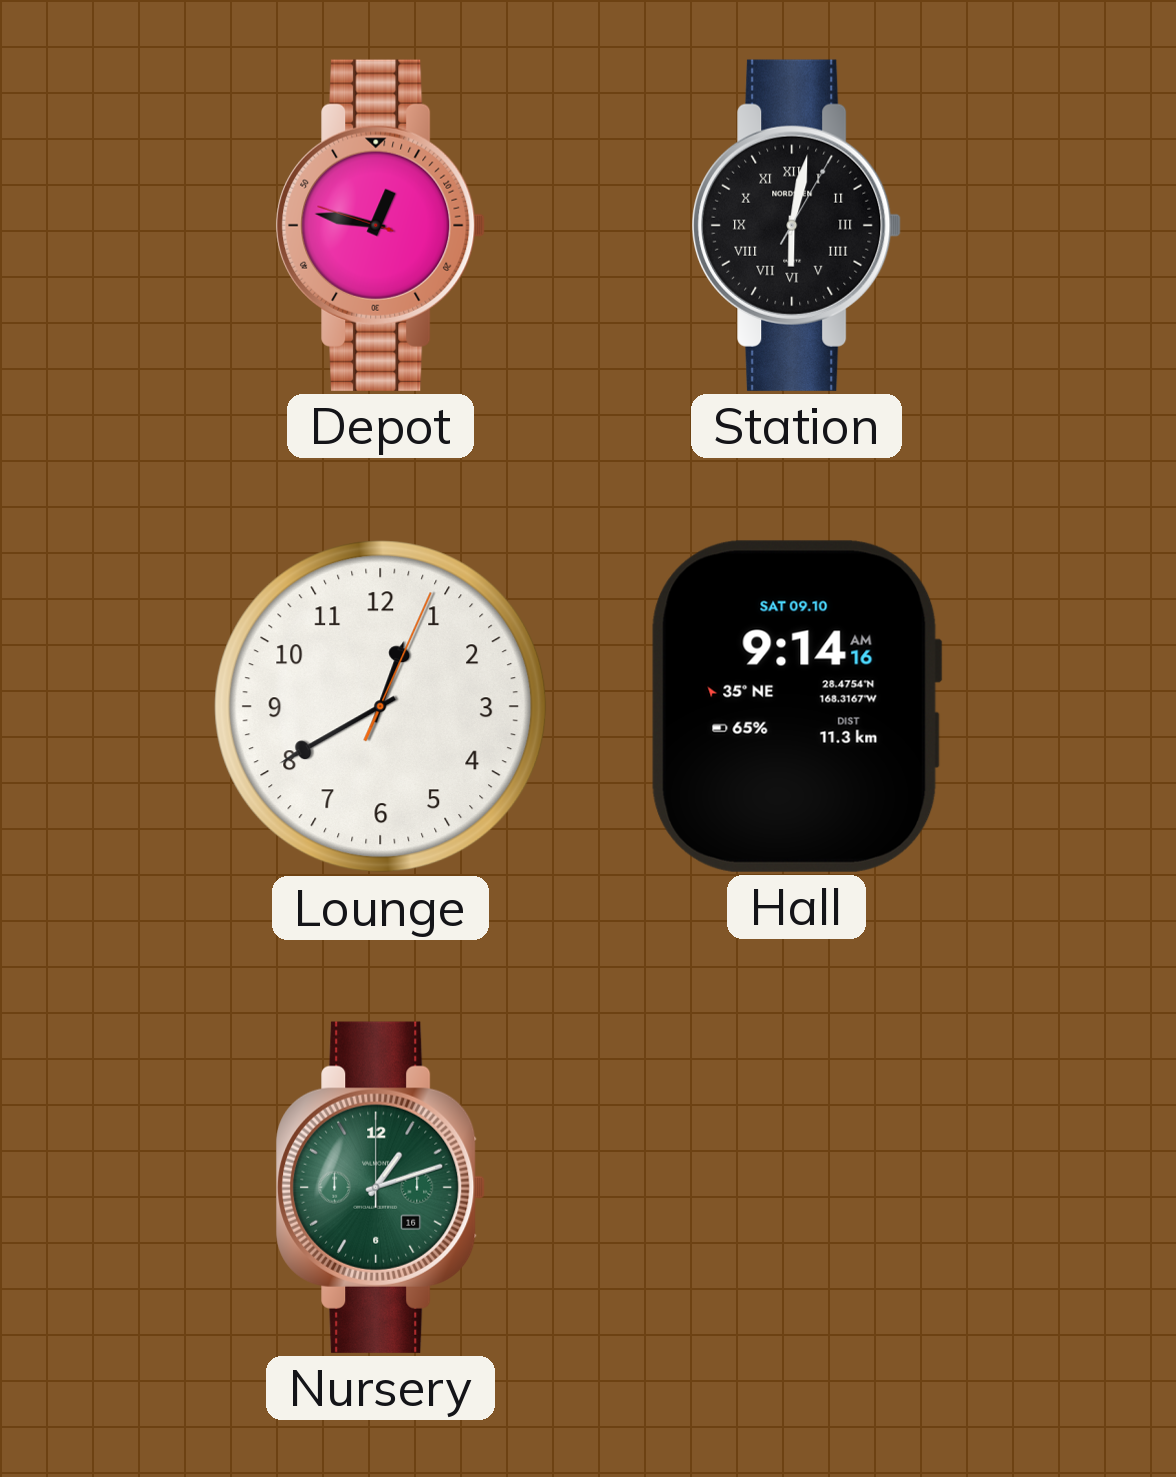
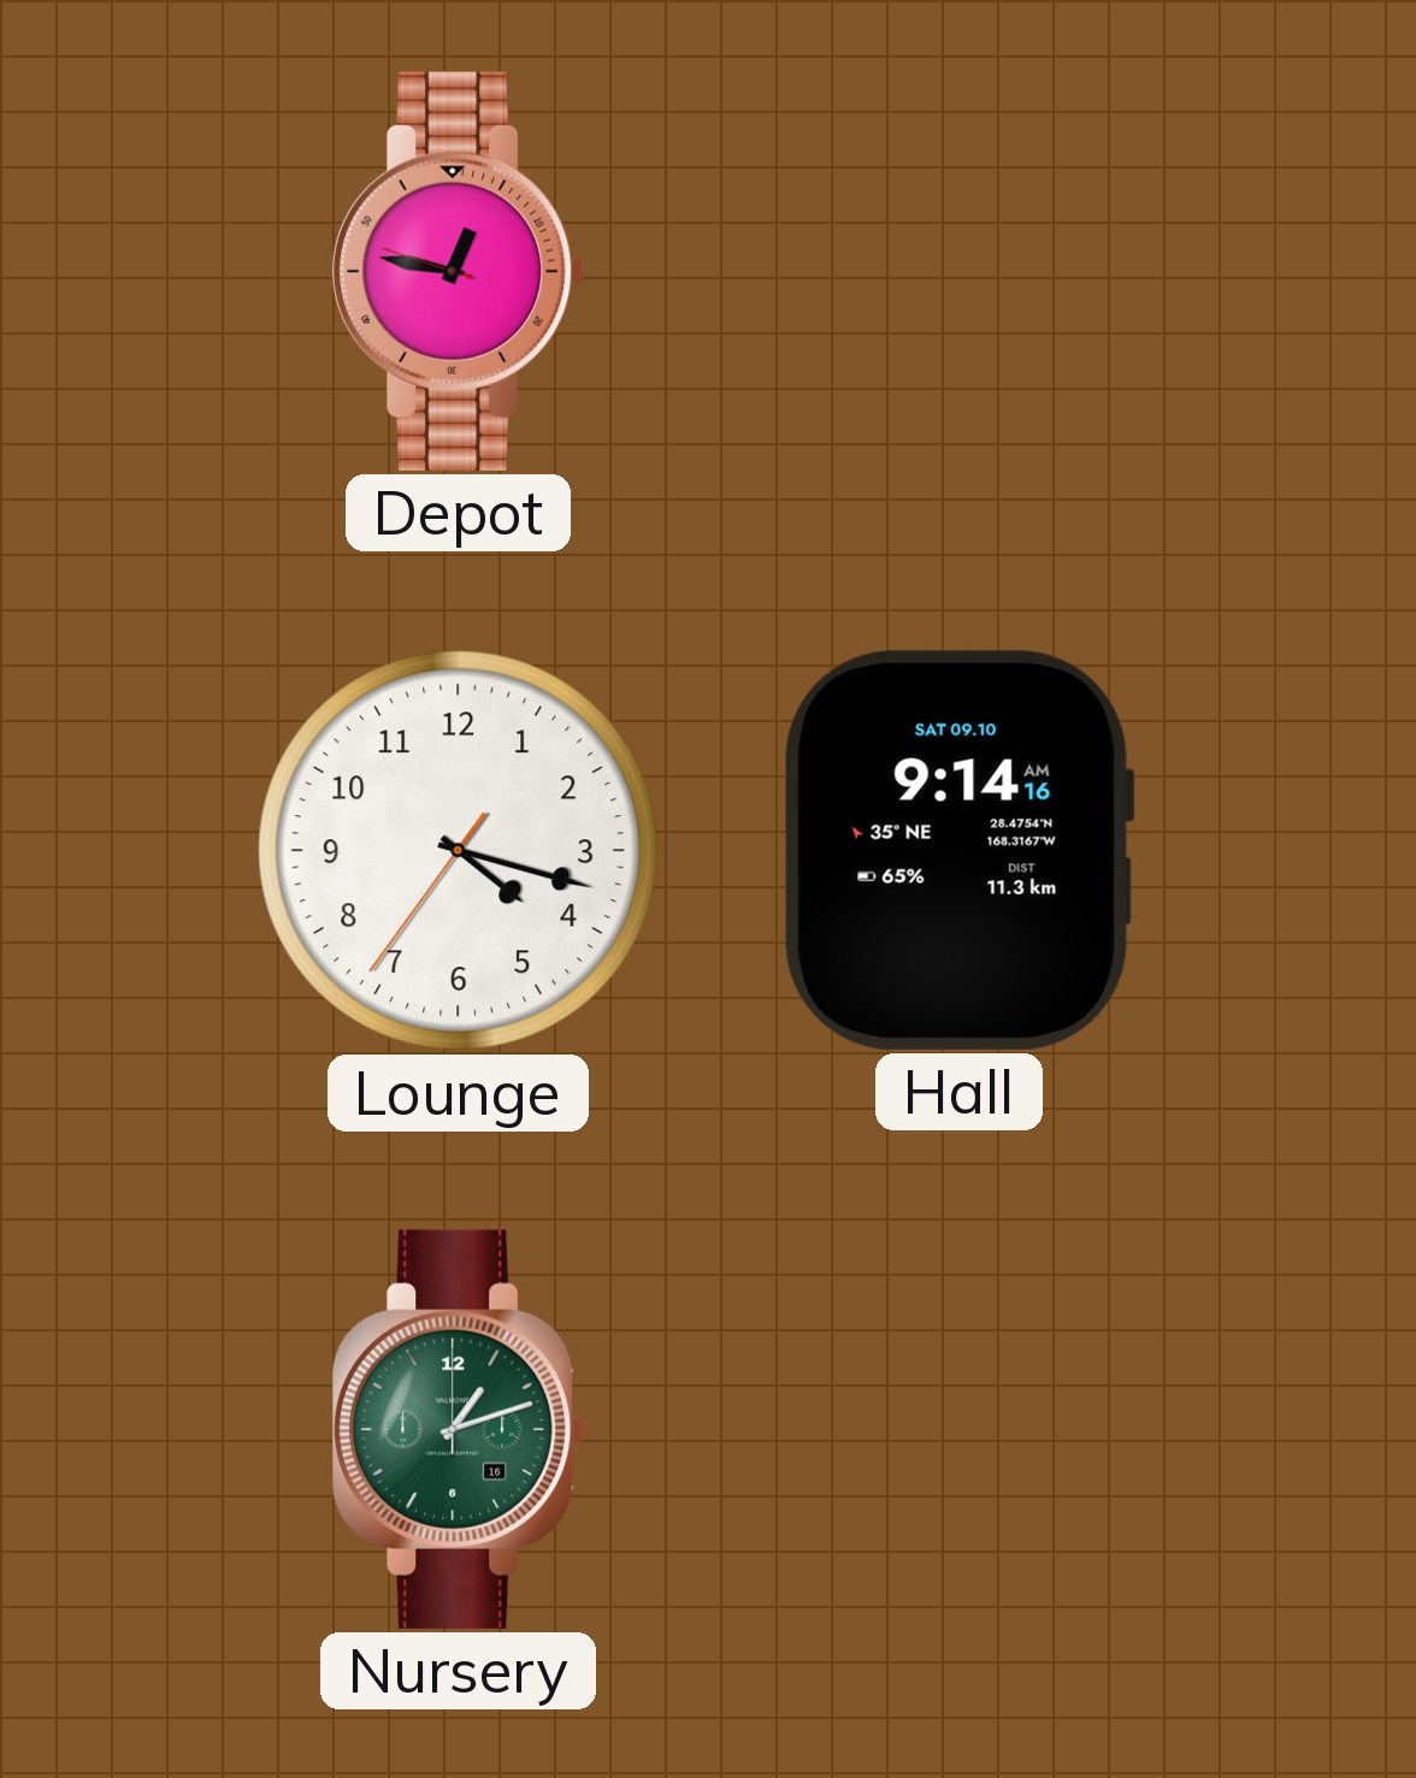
Station: 6:02 -> none
Lounge: 12:40 -> 4:17
